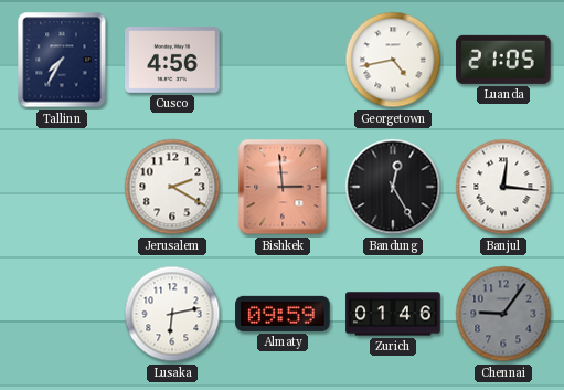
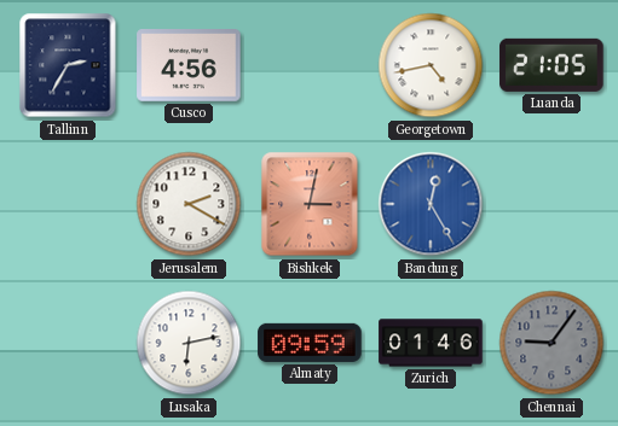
Tallinn: 7:35 -> 2:35
Bishkek: 2:59 -> 3:02
Bandung dial: black -> blue
Banjul: 12:16 -> none
